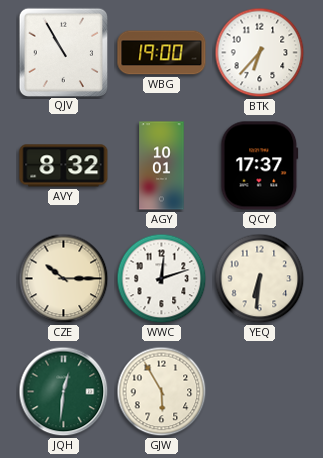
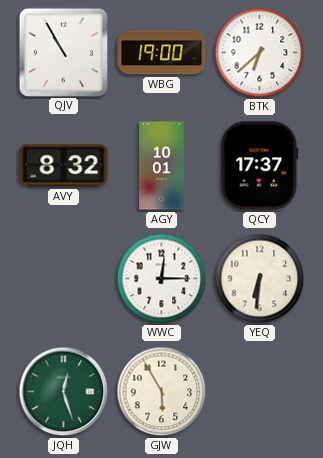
BTK: 6:37 -> 6:38
CZE: 10:15 -> none
WWC: 12:12 -> 12:15
JQH: 12:31 -> 12:27
